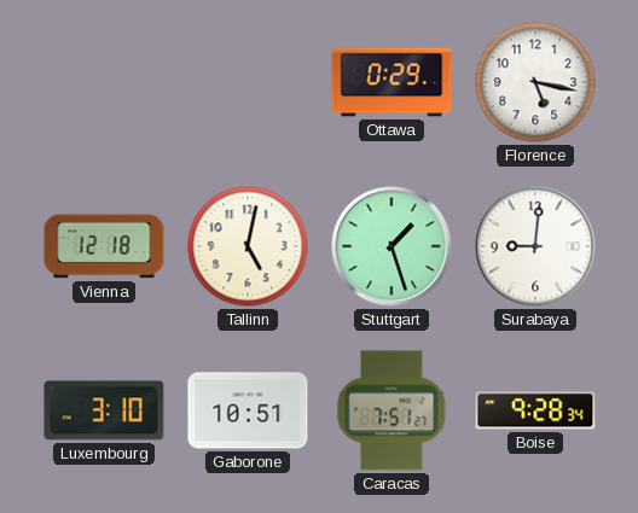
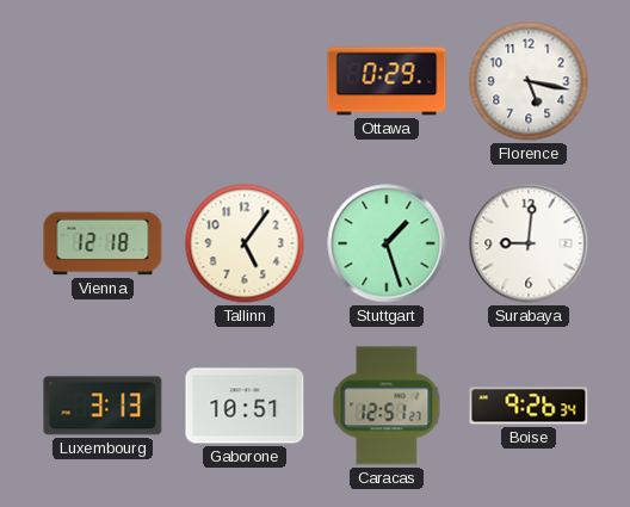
Tallinn: 5:02 -> 5:06
Luxembourg: 3:10 -> 3:13
Caracas: 7:51 -> 12:51
Boise: 9:28 -> 9:26
